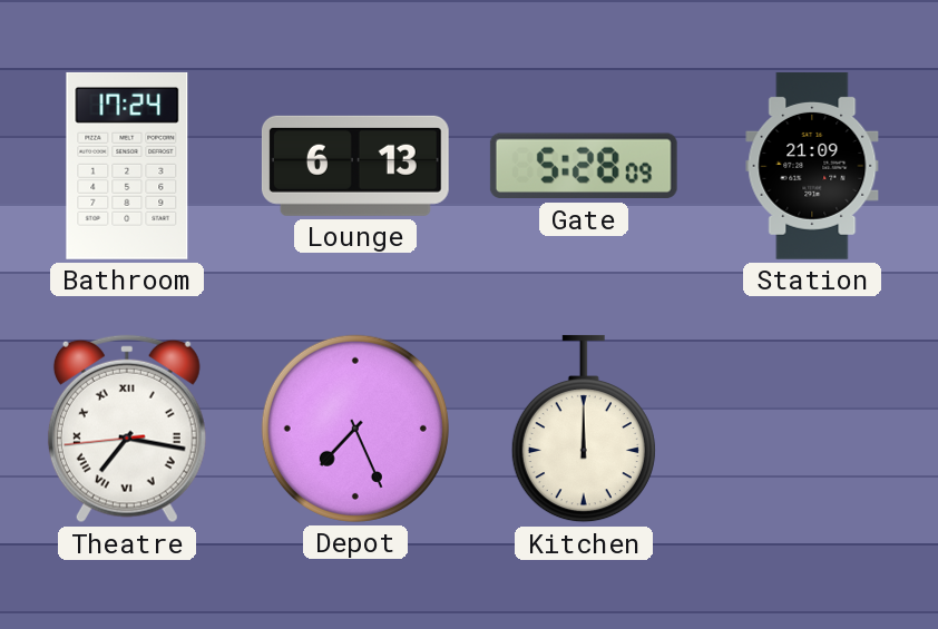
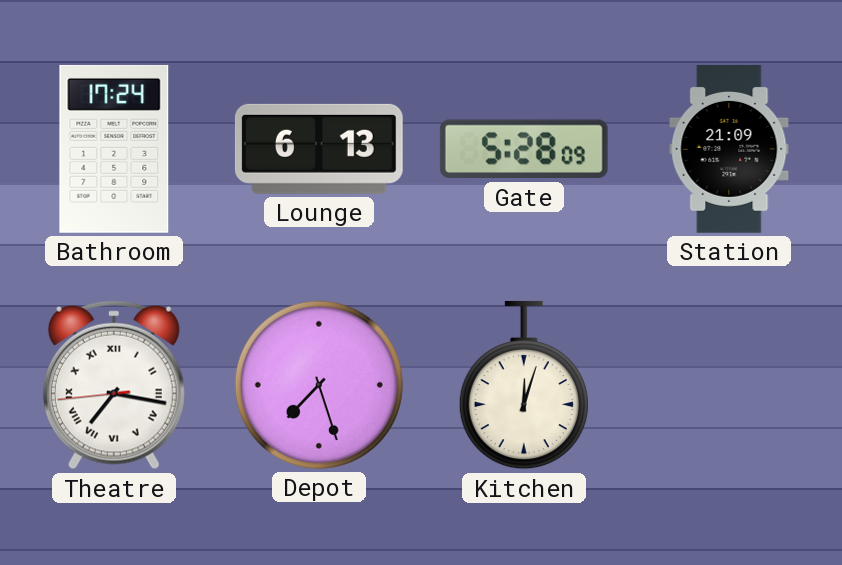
Depot: 7:26 -> 7:27
Kitchen: 12:00 -> 12:03
